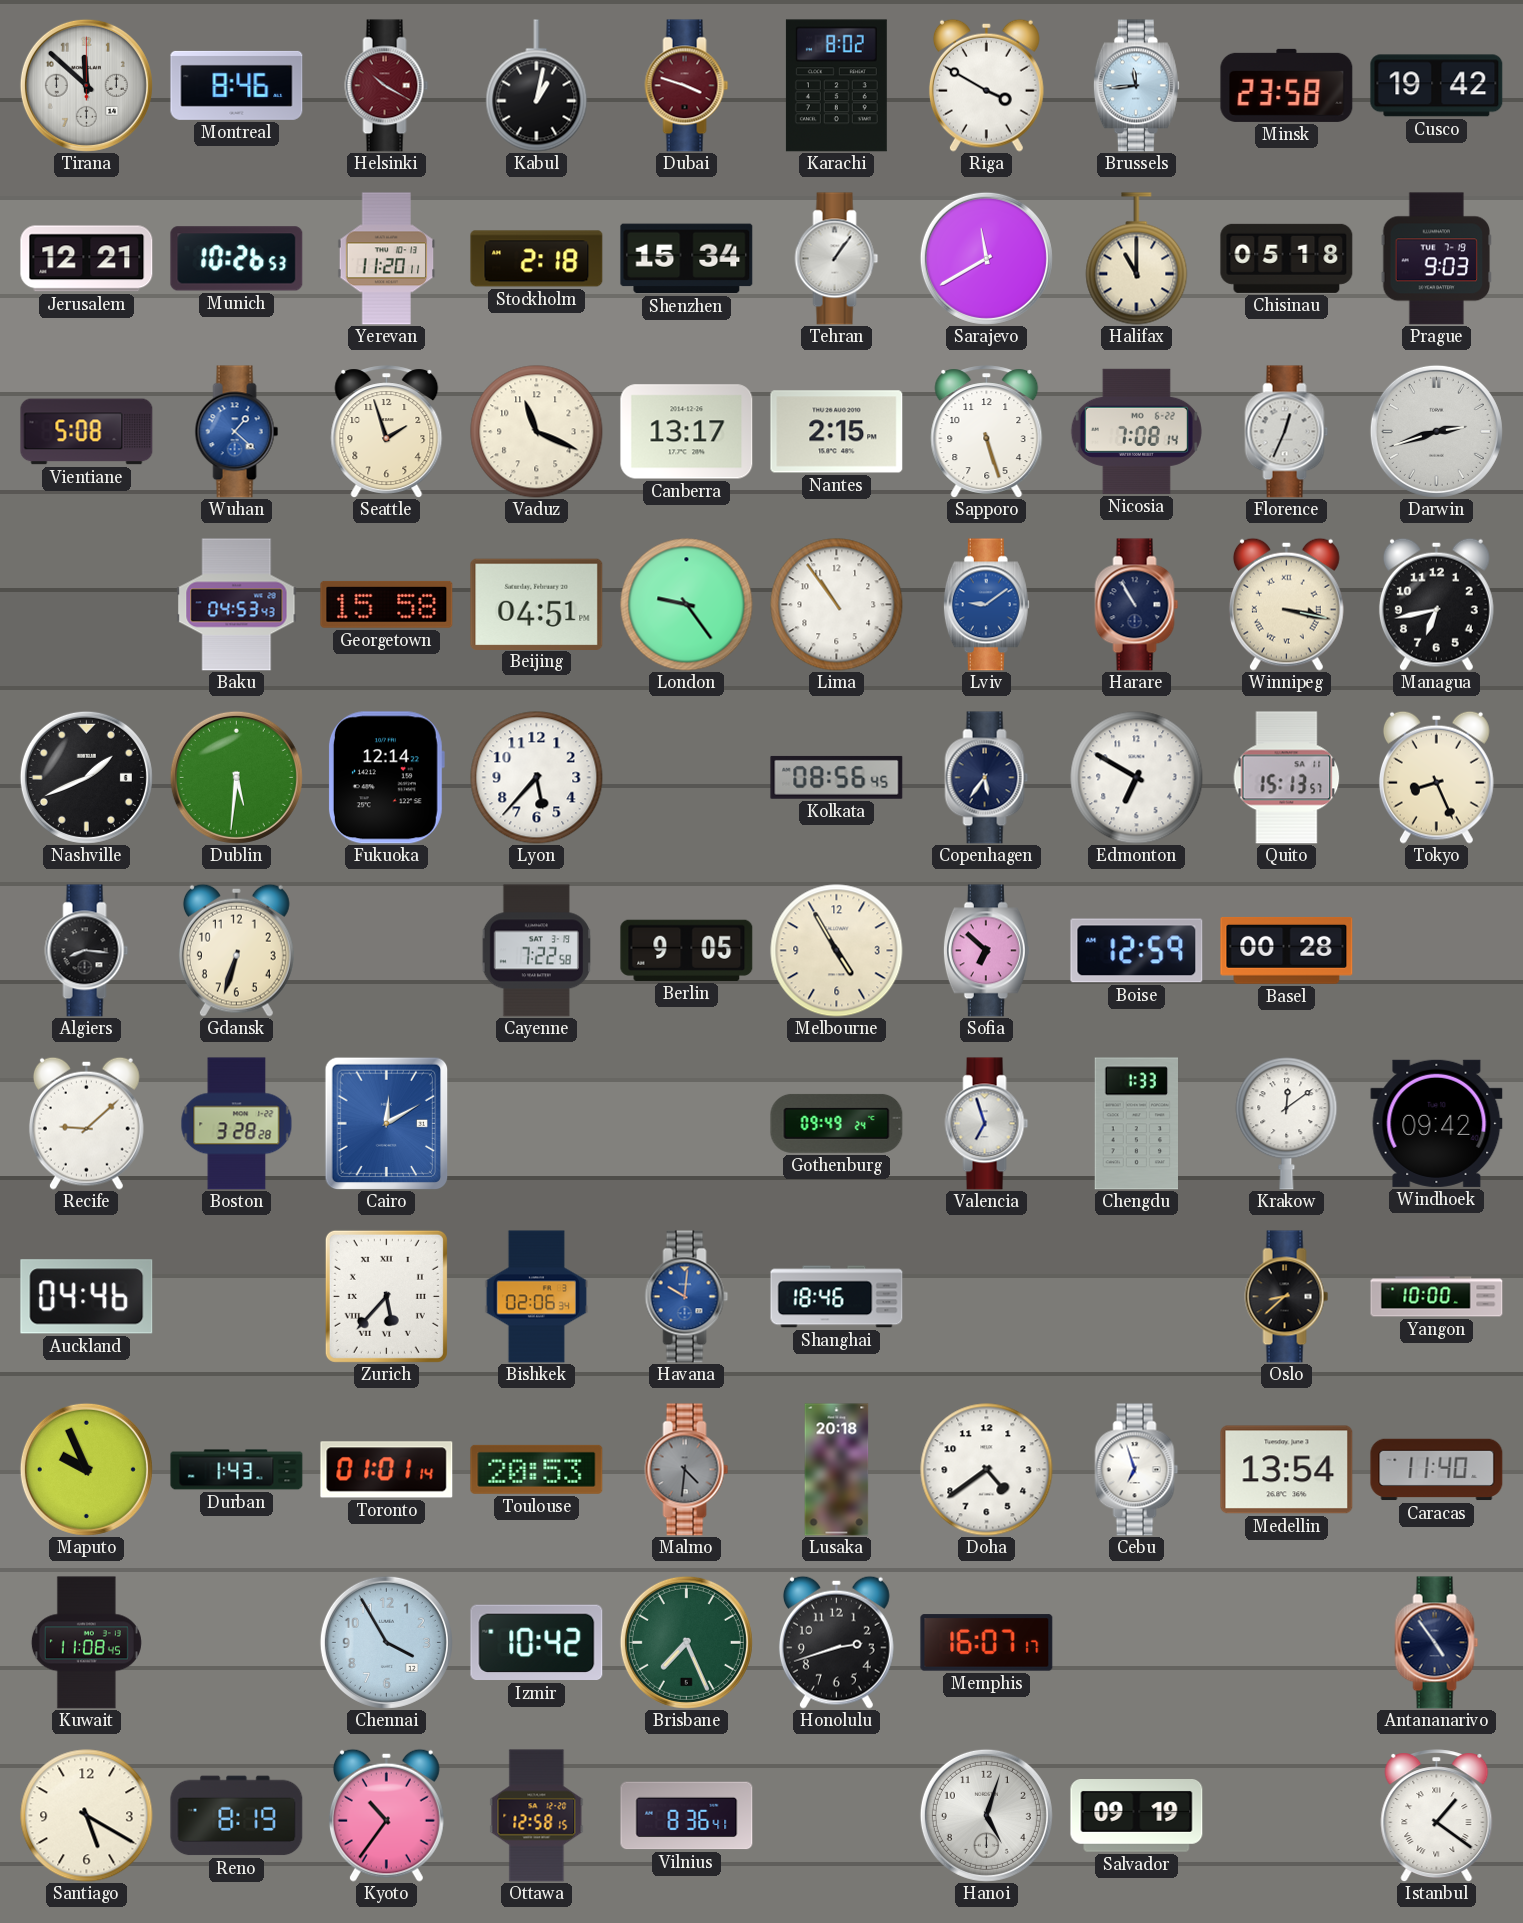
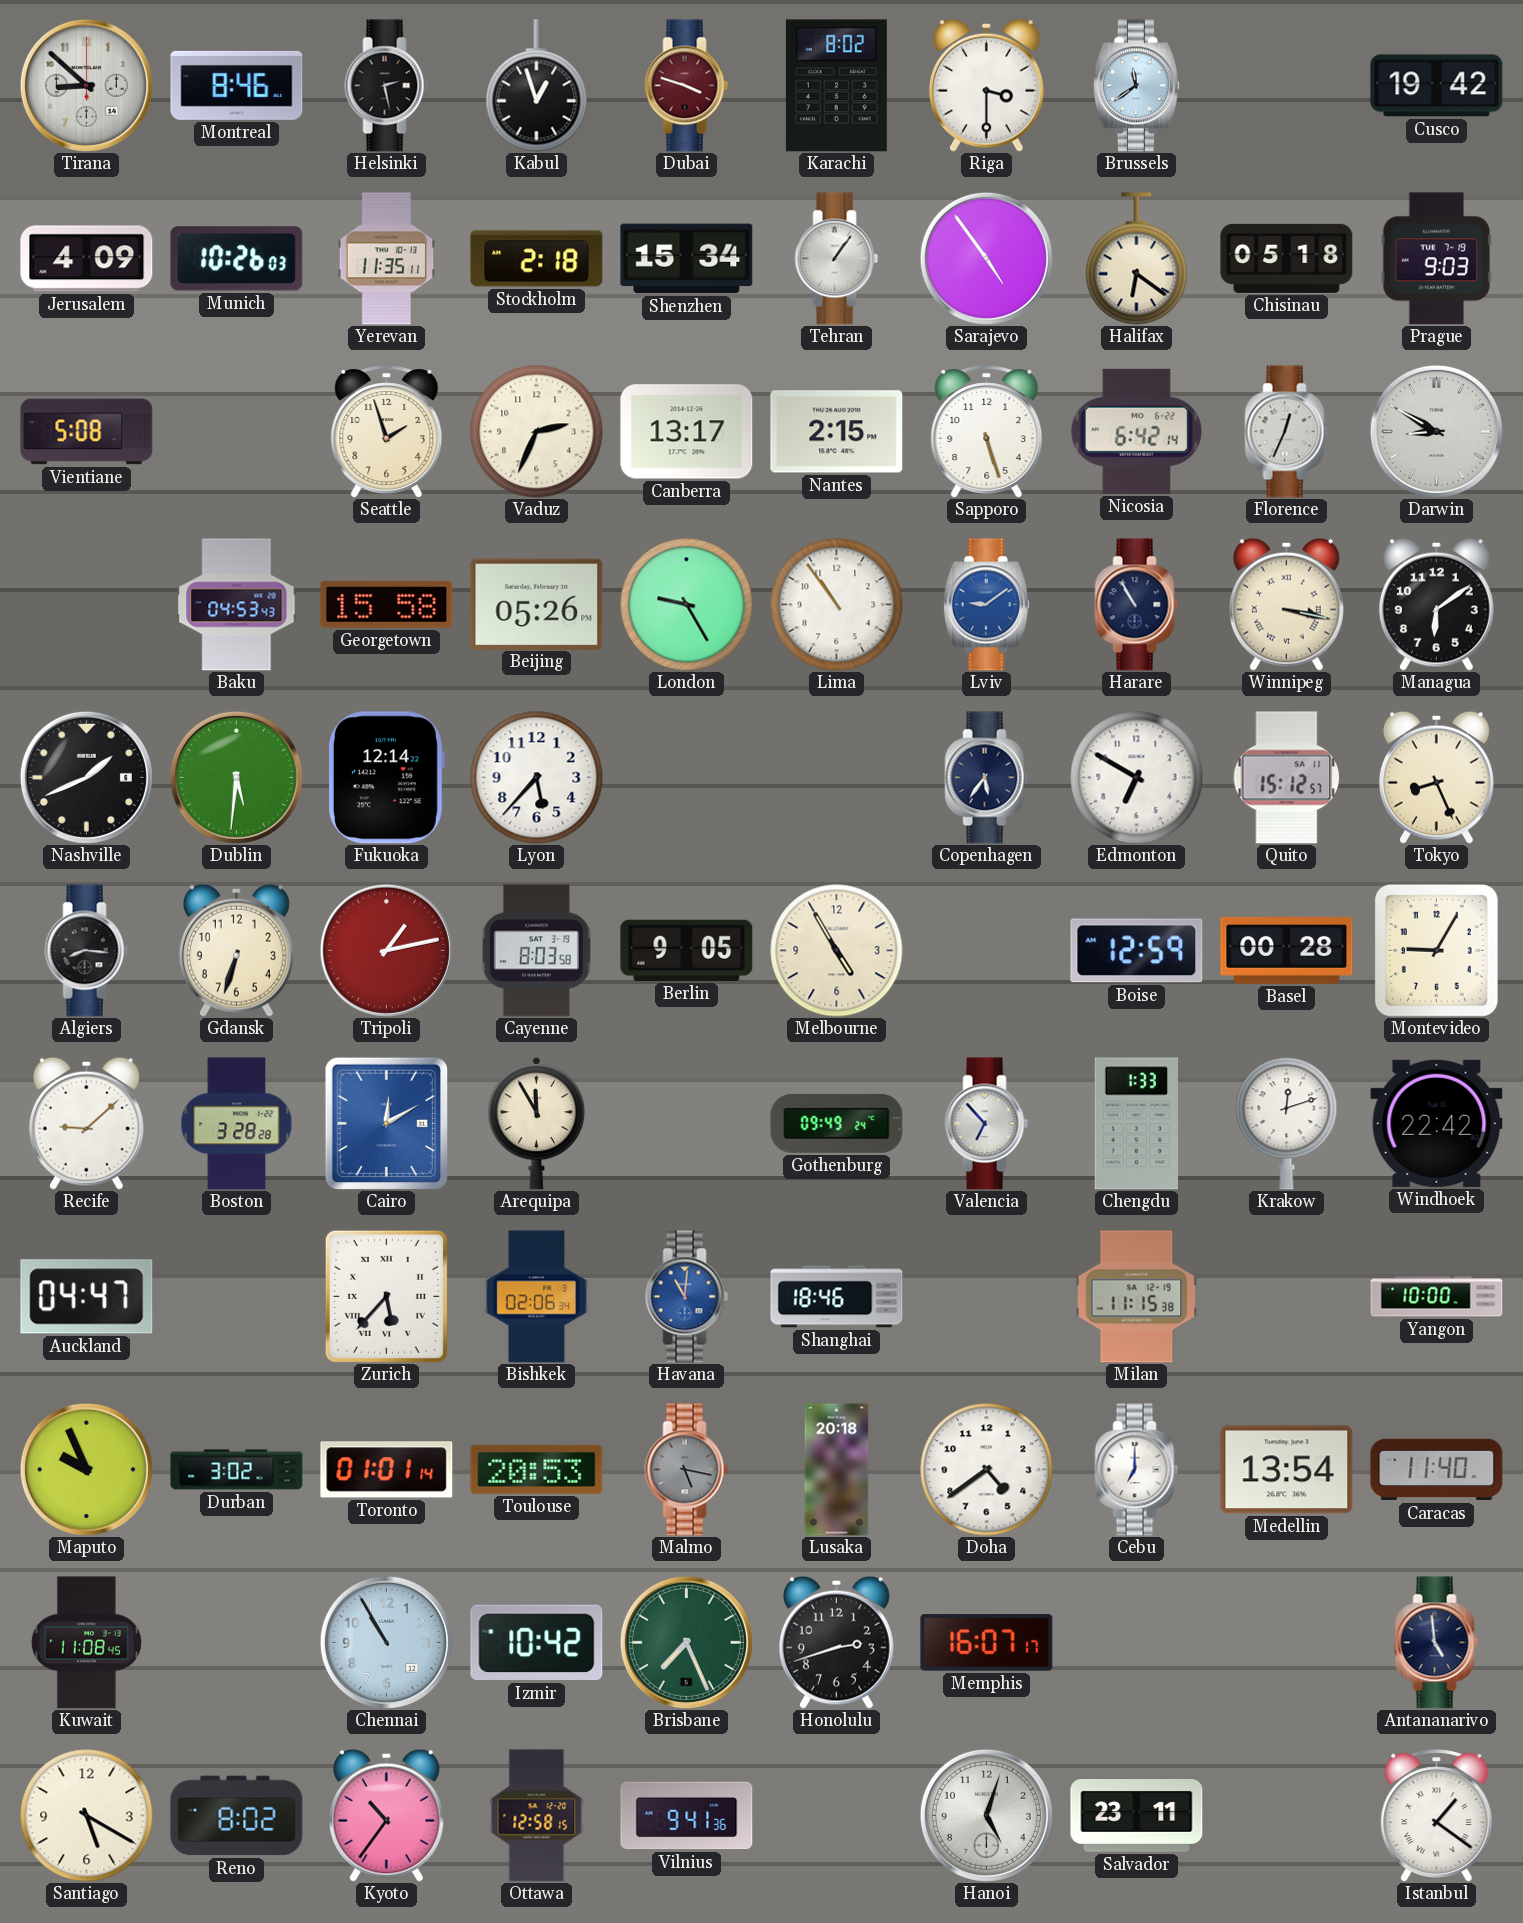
Tirana: 11:52 -> 8:52
Helsinki: 10:20 -> 2:28
Helsinki dial: burgundy -> black
Kabul: 1:02 -> 12:57
Riga: 3:50 -> 3:30
Brussels: 11:44 -> 11:39
Minsk: 23:58 -> none
Jerusalem: 12:21 -> 4:09
Munich: 10:26:53 -> 10:26:03
Yerevan: 11:20 -> 11:35
Sarajevo: 11:40 -> 4:54
Halifax: 11:00 -> 6:21
Wuhan: 1:22 -> none
Vaduz: 11:19 -> 2:34
Nicosia: 7:08 -> 6:42
Darwin: 2:42 -> 8:50
Beijing: 04:51 -> 05:26
London: 9:24 -> 9:25
Managua: 6:43 -> 6:09
Kolkata: 08:56 -> none
Quito: 15:13 -> 15:12
Tripoli: none -> 1:13
Cayenne: 7:22 -> 8:03
Sofia: 6:52 -> none
Montevideo: none -> 9:05
Arequipa: none -> 11:55
Valencia: 6:57 -> 6:53
Krakow: 12:09 -> 12:12
Windhoek: 09:42 -> 22:42
Auckland: 04:46 -> 04:47
Havana: 10:01 -> 11:01
Milan: none -> 11:15
Oslo: 8:38 -> none
Durban: 1:43 -> 3:02
Malmo: 4:31 -> 5:17
Cebu: 6:57 -> 7:00
Chennai: 3:55 -> 10:55
Antananarivo: 4:54 -> 4:59
Reno: 8:19 -> 8:02
Vilnius: 8:36 -> 9:41
Salvador: 09:19 -> 23:11
